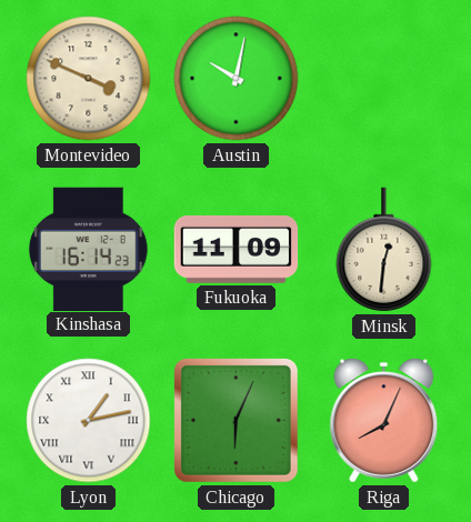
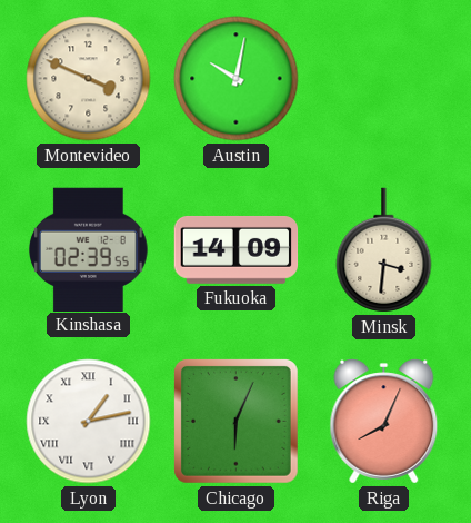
Kinshasa: 16:14 -> 02:39
Fukuoka: 11:09 -> 14:09
Minsk: 12:31 -> 3:31
